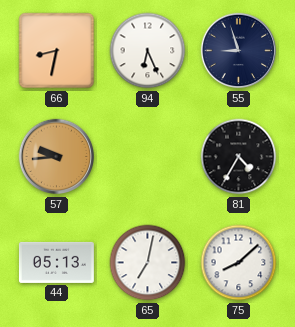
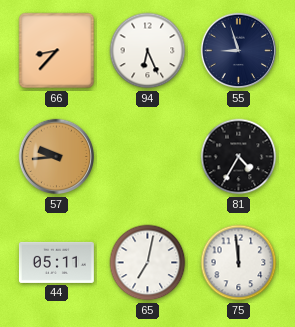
66: 8:32 -> 8:37
44: 05:13 -> 05:11
75: 8:08 -> 11:59
